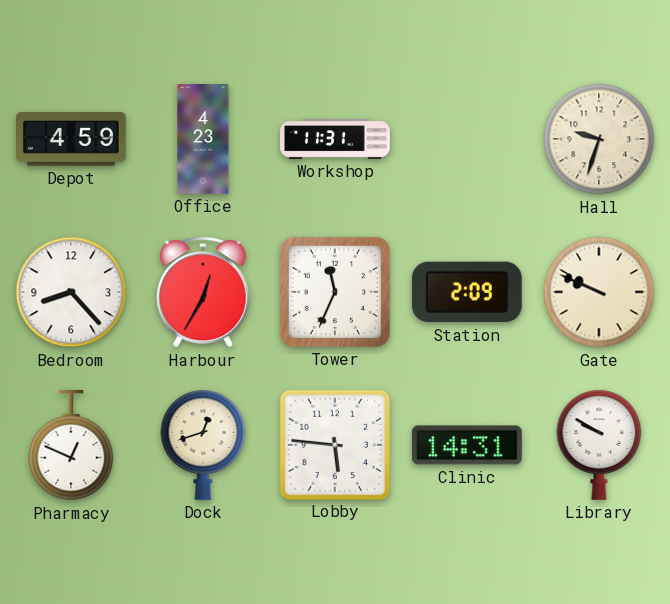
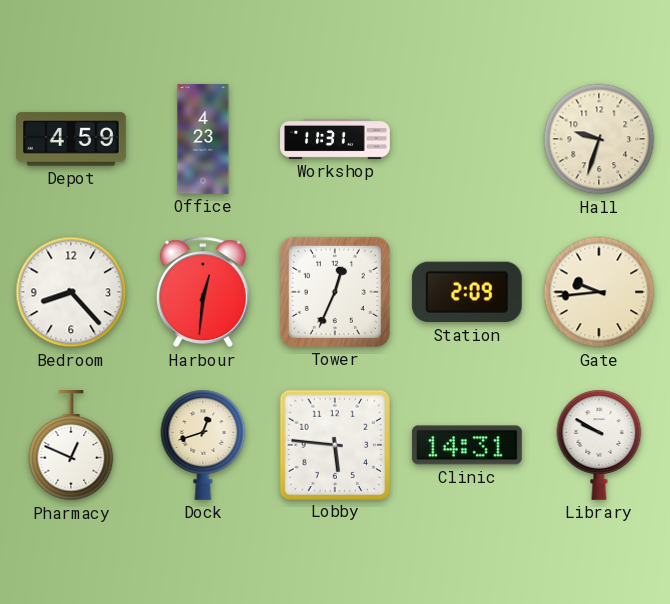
Harbour: 12:35 -> 12:31
Tower: 11:34 -> 12:34
Gate: 9:49 -> 9:44
